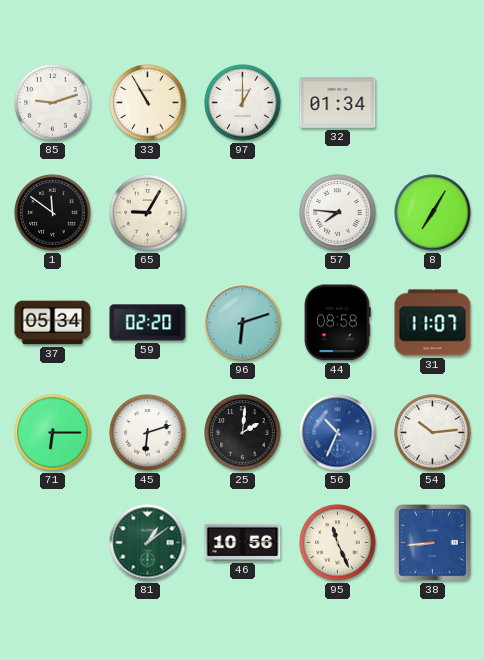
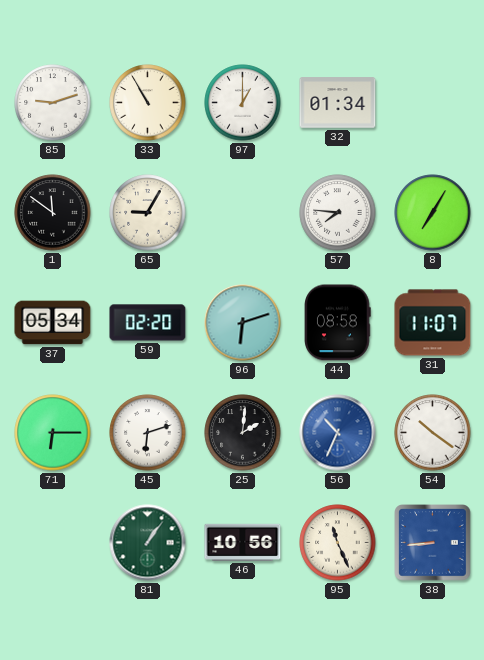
54: 10:14 -> 10:21
81: 1:09 -> 1:06
